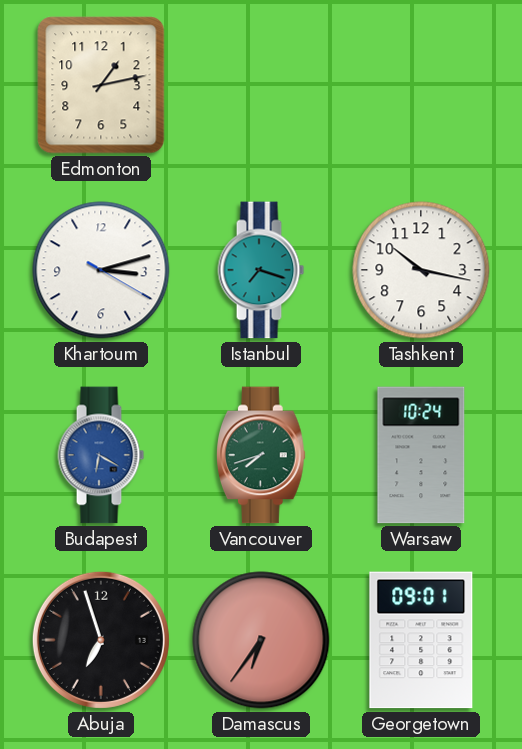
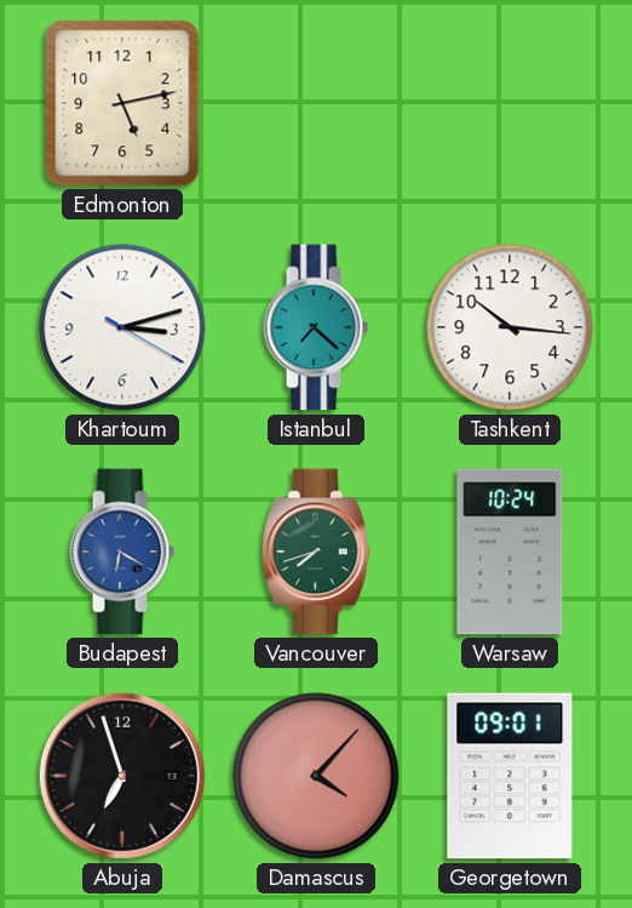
Edmonton: 1:13 -> 5:13
Istanbul: 7:18 -> 7:22
Tashkent: 10:17 -> 10:16
Damascus: 6:36 -> 4:07
